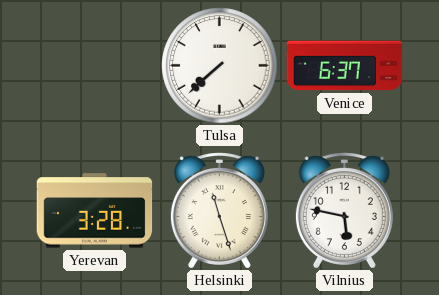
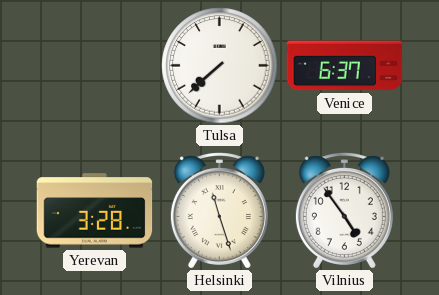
Vilnius: 5:47 -> 4:54
